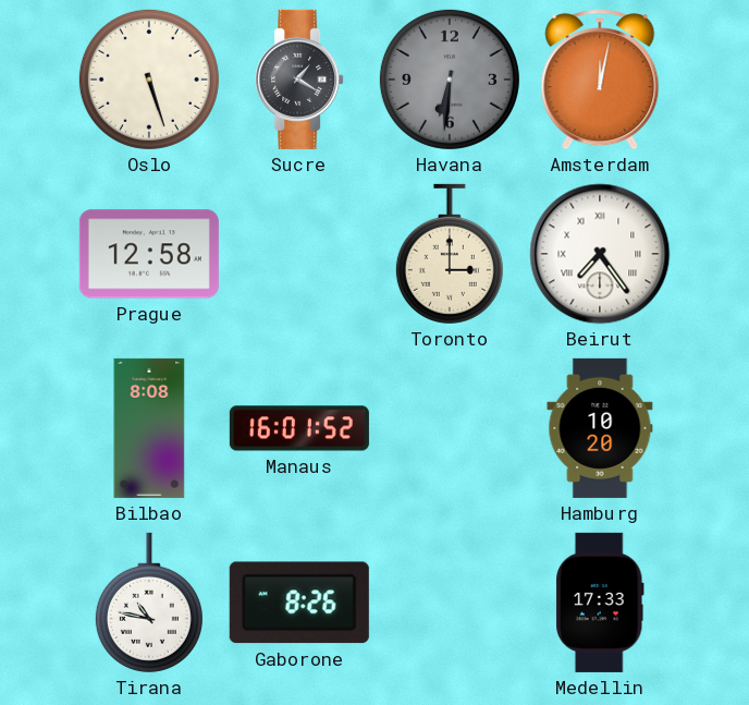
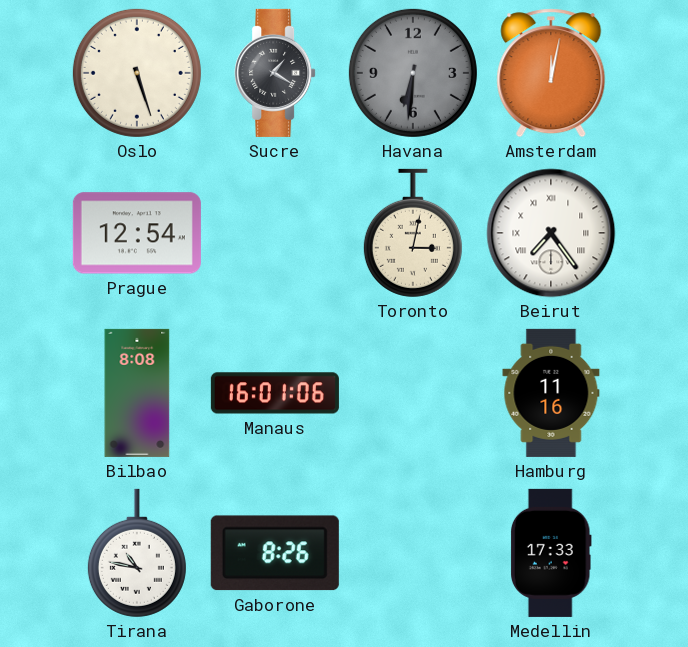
Prague: 12:58 -> 12:54
Toronto: 3:00 -> 3:02
Manaus: 16:01:52 -> 16:01:06
Hamburg: 10:20 -> 11:16
